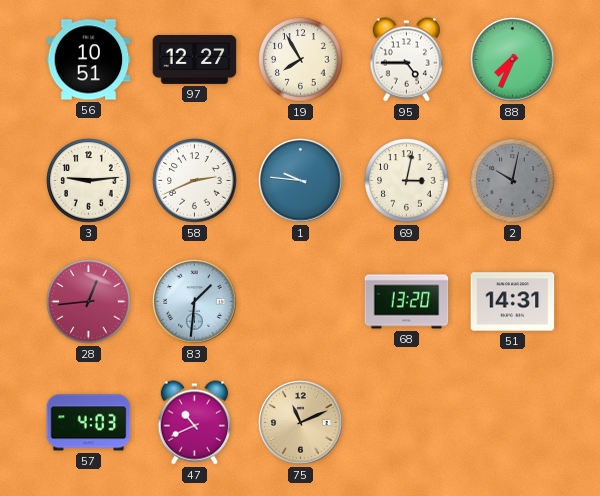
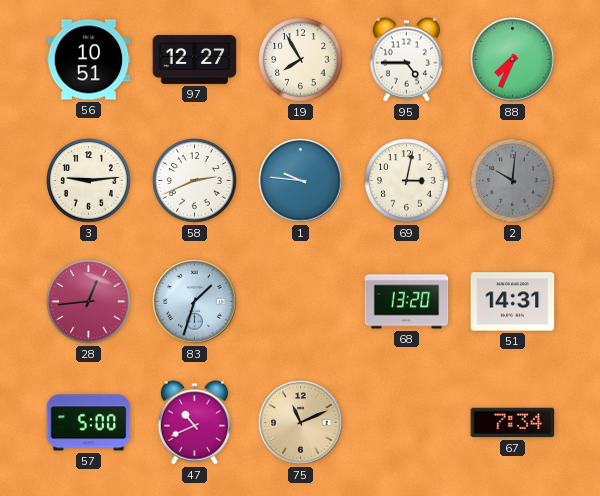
2: 10:02 -> 10:01
83: 1:31 -> 1:33
57: 4:03 -> 5:00
67: none -> 7:34
